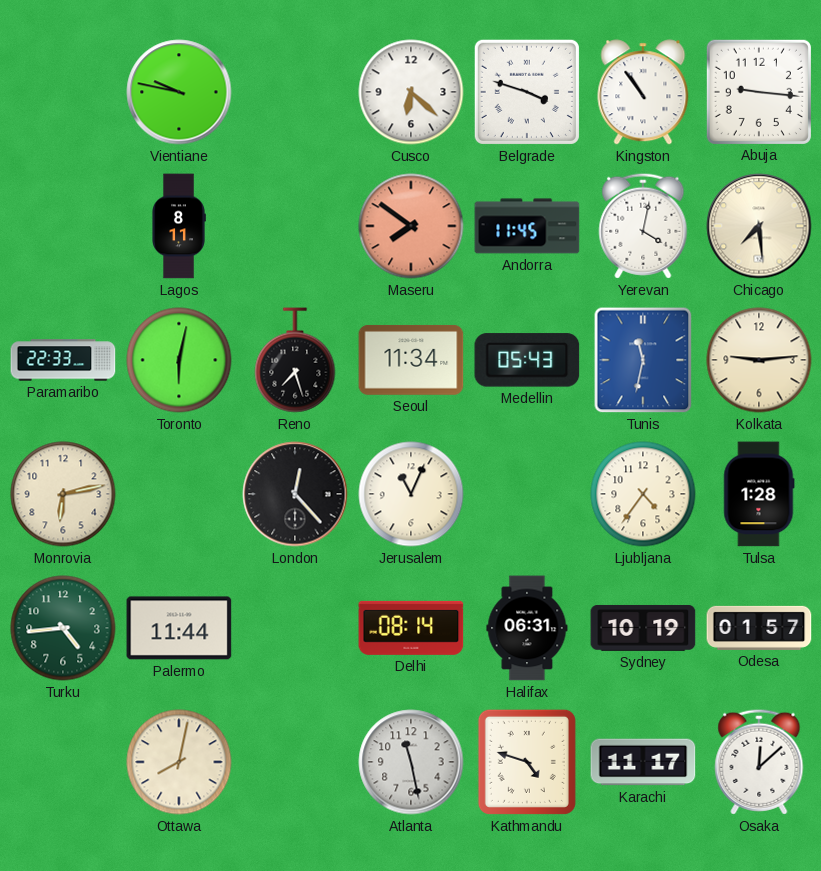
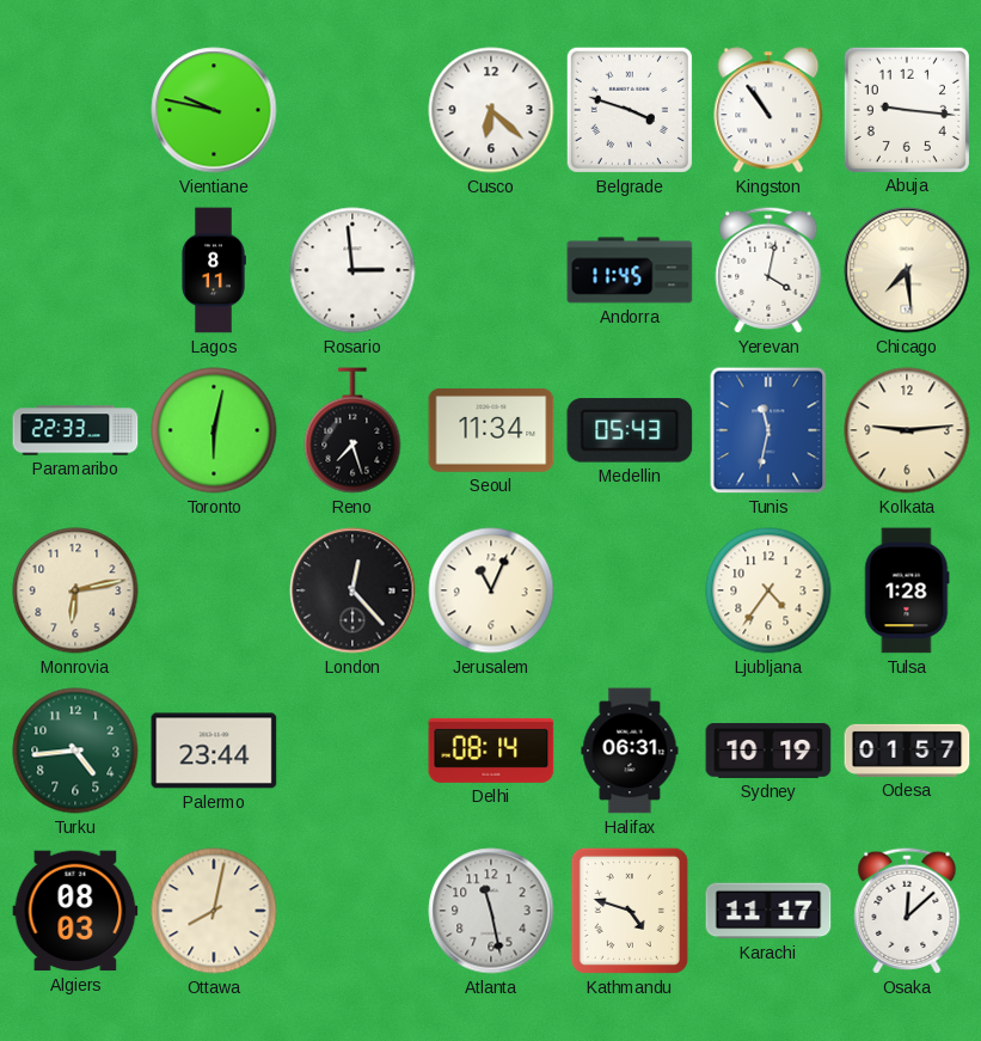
Rosario: none -> 2:59
Maseru: 7:51 -> none
Palermo: 11:44 -> 23:44
Algiers: none -> 08:03
